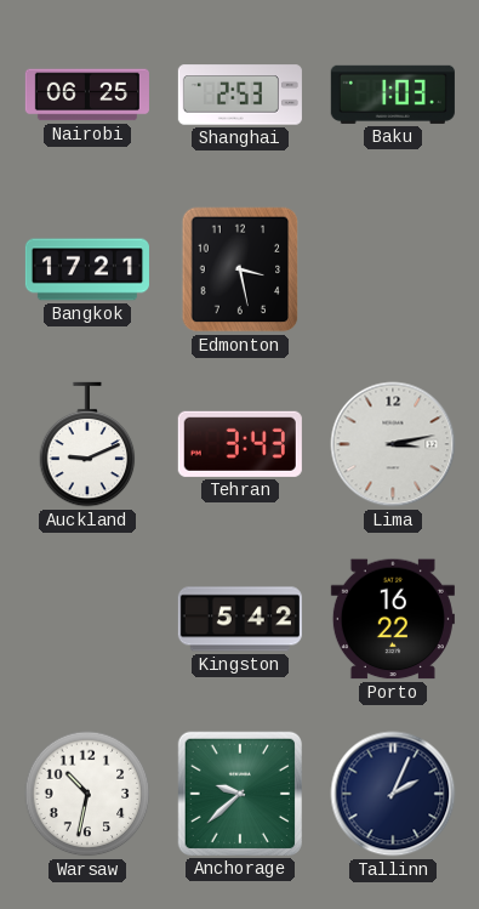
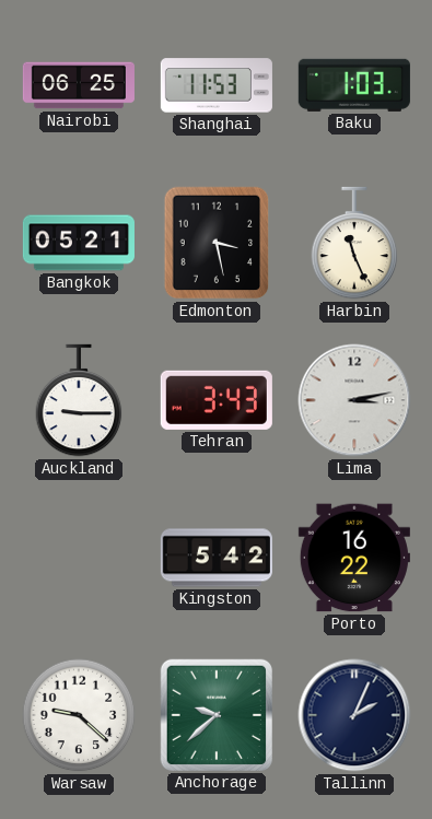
Shanghai: 2:53 -> 11:53
Bangkok: 17:21 -> 05:21
Harbin: none -> 11:26
Auckland: 9:11 -> 9:15
Warsaw: 10:32 -> 9:22
